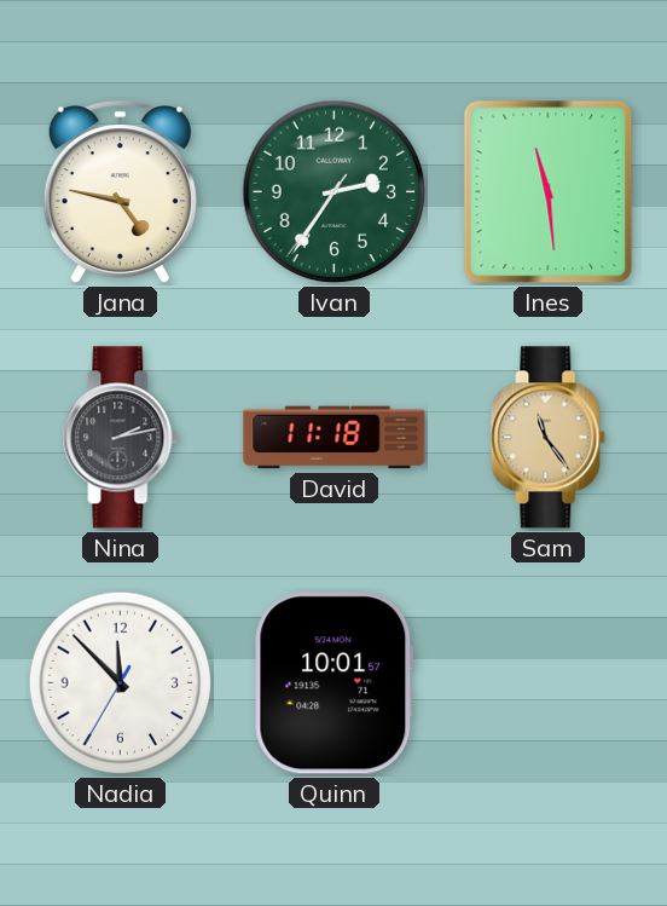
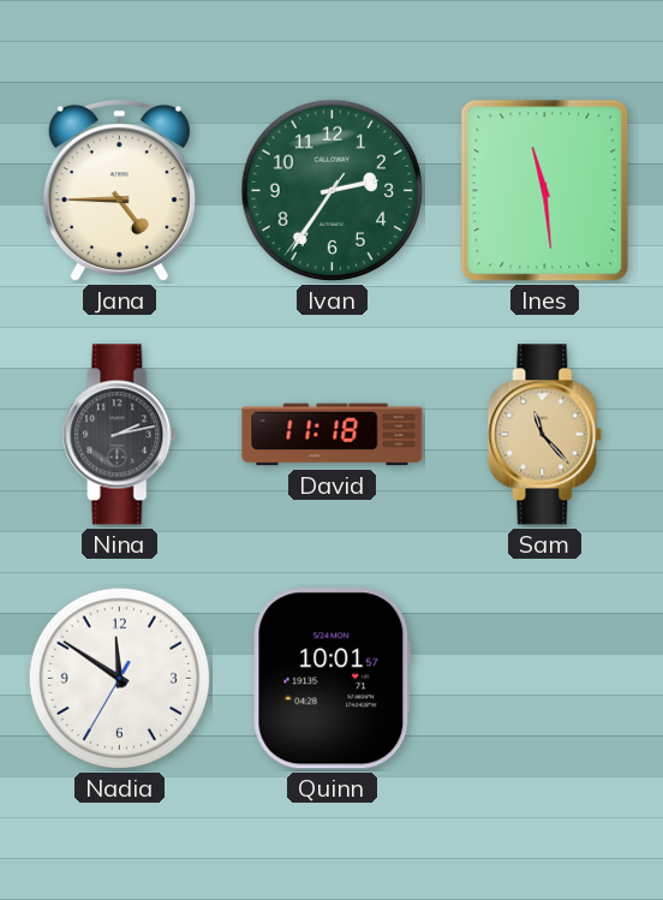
Jana: 4:47 -> 4:45
Sam: 11:24 -> 11:23
Nadia: 11:52 -> 11:50
